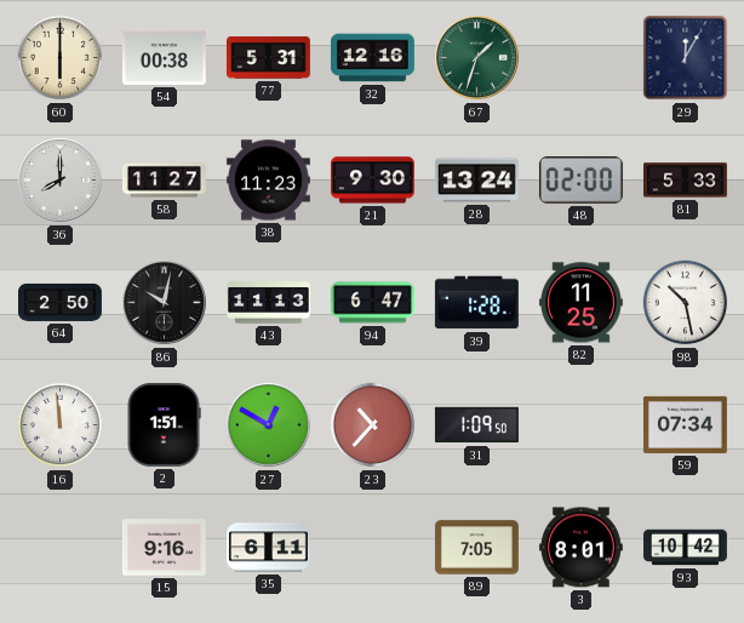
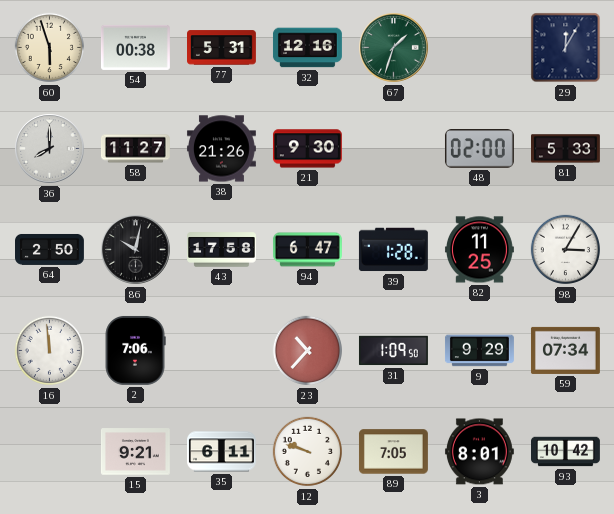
60: 6:00 -> 5:57
38: 11:23 -> 21:26
28: 13:24 -> none
43: 11:13 -> 17:58
98: 10:28 -> 3:05
2: 1:51 -> 7:06
27: 12:50 -> none
9: none -> 9:29
15: 9:16 -> 9:21
12: none -> 9:48
